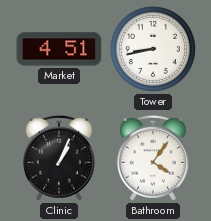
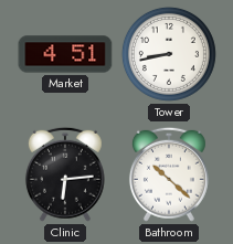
Clinic: 1:04 -> 6:14
Bathroom: 4:06 -> 10:22
